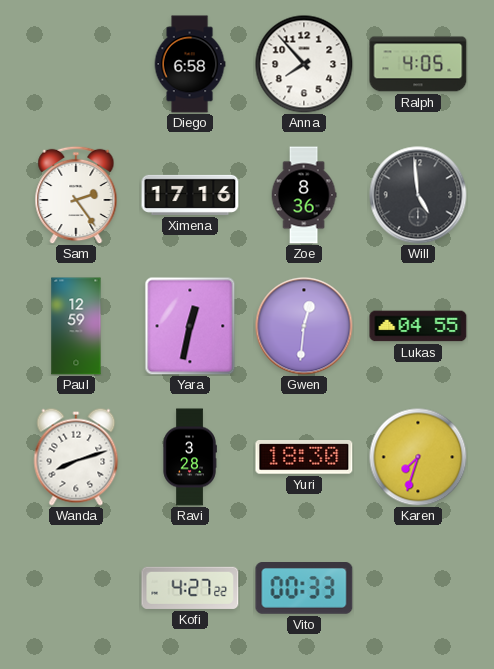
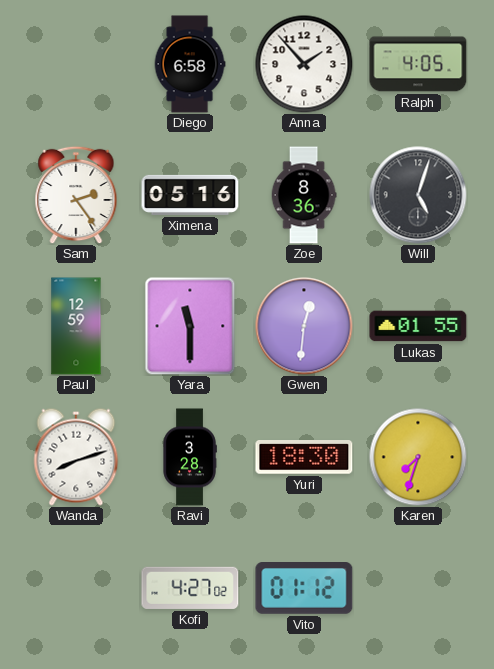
Anna: 7:53 -> 1:53
Ximena: 17:16 -> 05:16
Will: 4:59 -> 5:03
Yara: 12:32 -> 11:30
Lukas: 04:55 -> 01:55
Kofi: 4:27:22 -> 4:27:02
Vito: 00:33 -> 01:12
